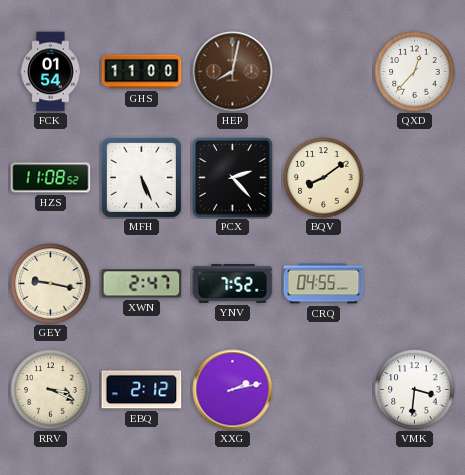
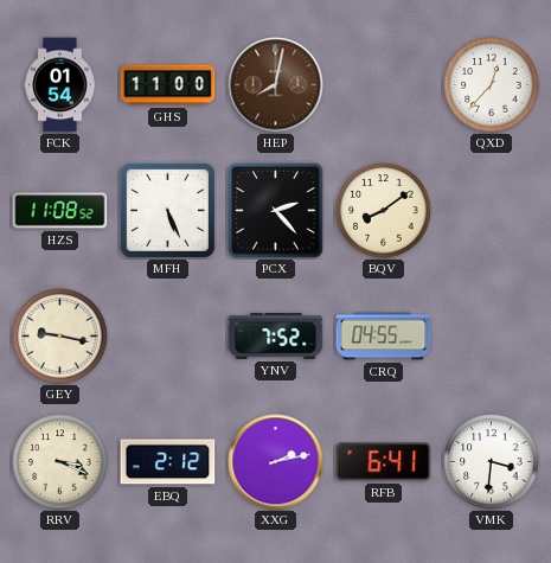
XWN: 2:47 -> none
RFB: none -> 6:41
